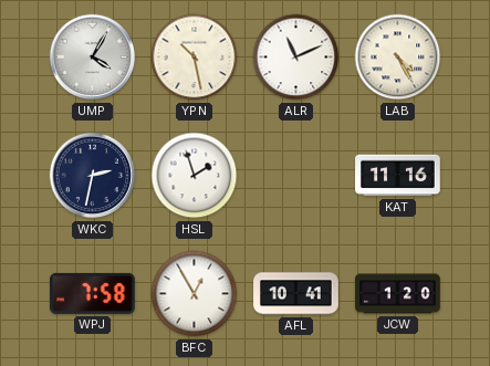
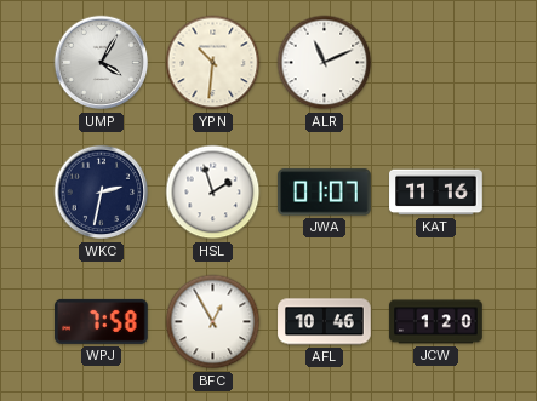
YPN: 10:28 -> 10:31
LAB: 4:25 -> none
JWA: none -> 01:07
AFL: 10:41 -> 10:46
